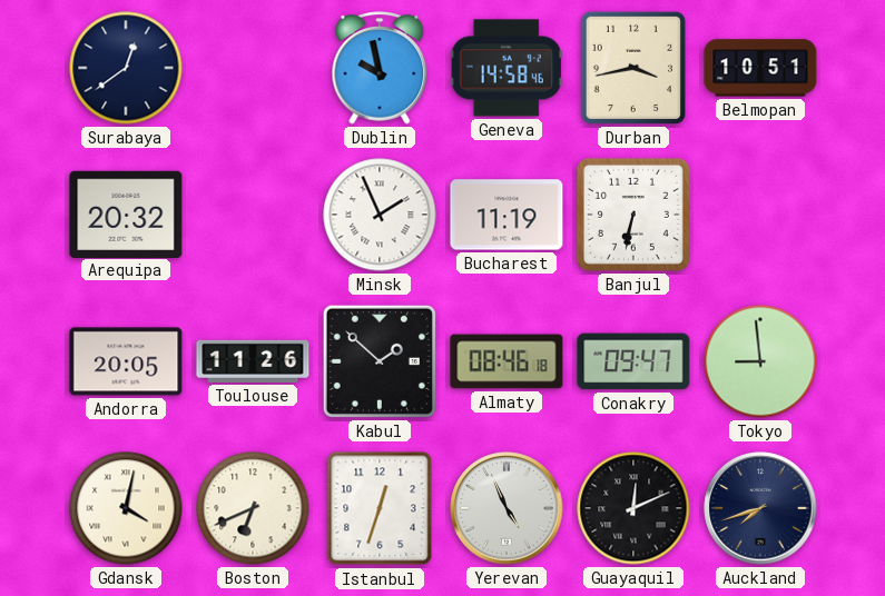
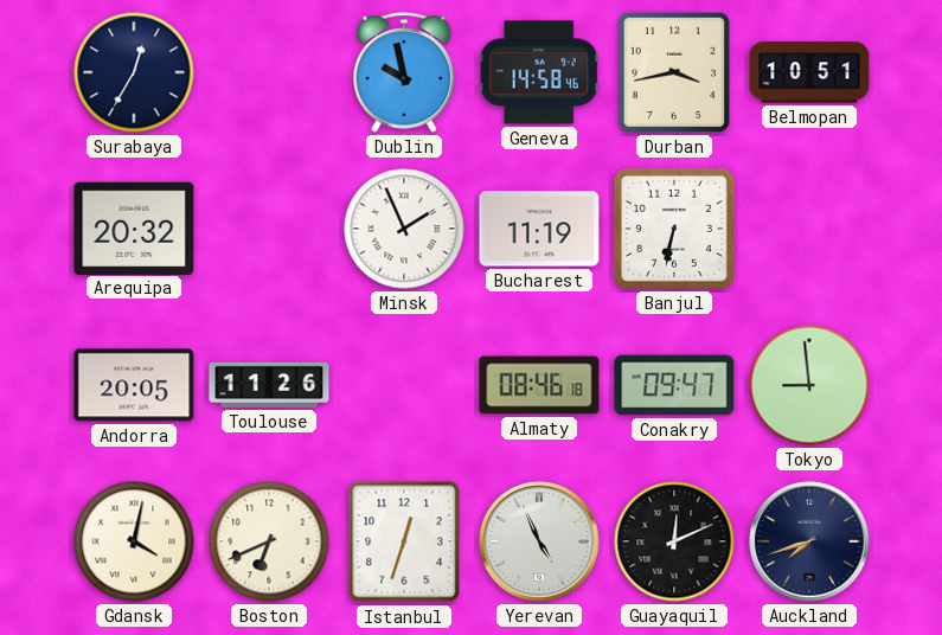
Surabaya: 12:39 -> 12:35
Kabul: 1:52 -> none
